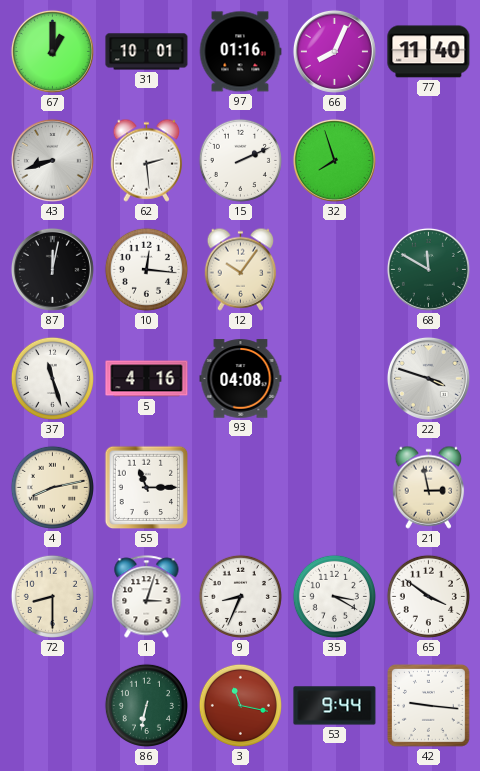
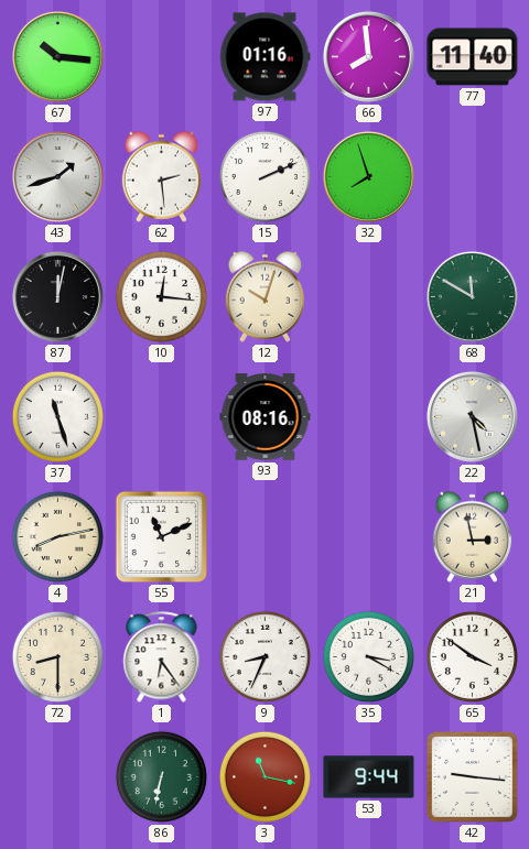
67: 1:00 -> 10:16
31: 10:01 -> none
66: 8:04 -> 7:59
43: 8:42 -> 1:42
12: 10:06 -> 10:03
5: 4:16 -> none
93: 04:08 -> 08:16
22: 3:48 -> 4:28
55: 11:15 -> 11:11
1: 3:03 -> 6:24
